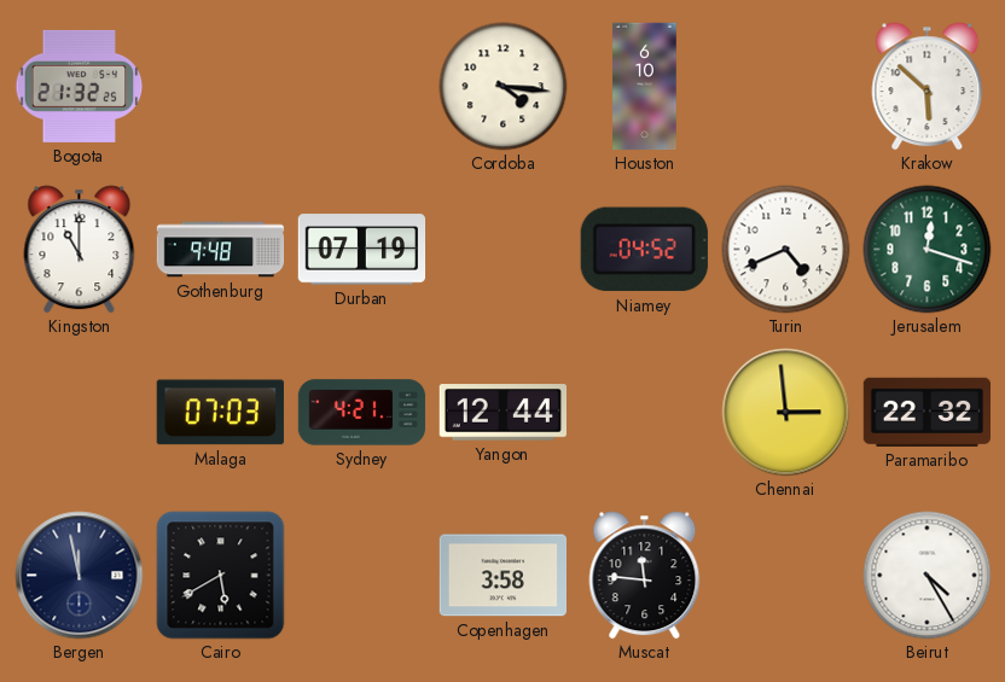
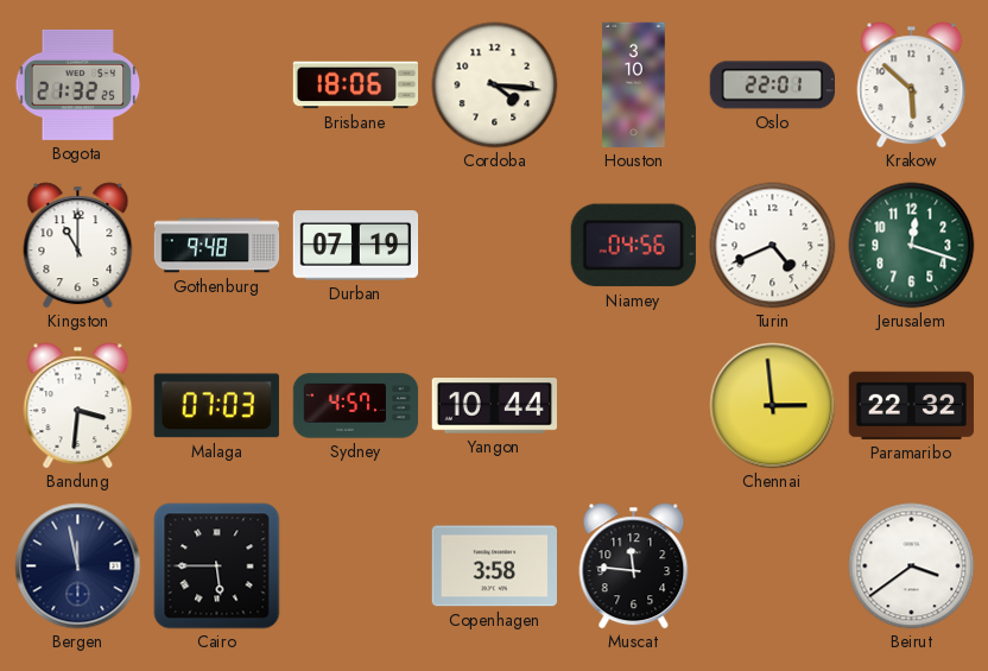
Brisbane: none -> 18:06
Houston: 6:10 -> 3:10
Oslo: none -> 22:01
Niamey: 04:52 -> 04:56
Bandung: none -> 3:31
Sydney: 4:21 -> 4:57
Yangon: 12:44 -> 10:44
Cairo: 5:40 -> 5:45
Beirut: 4:25 -> 3:39
